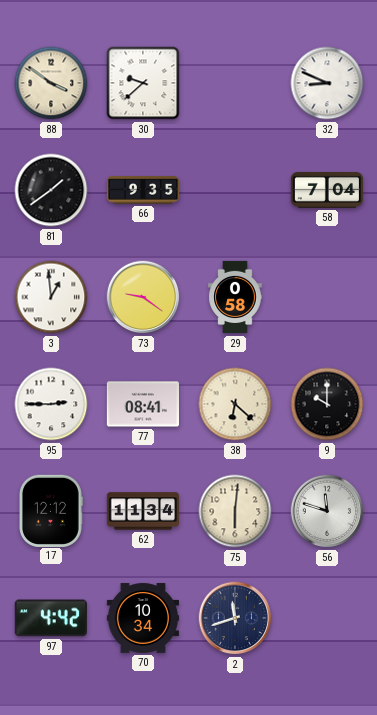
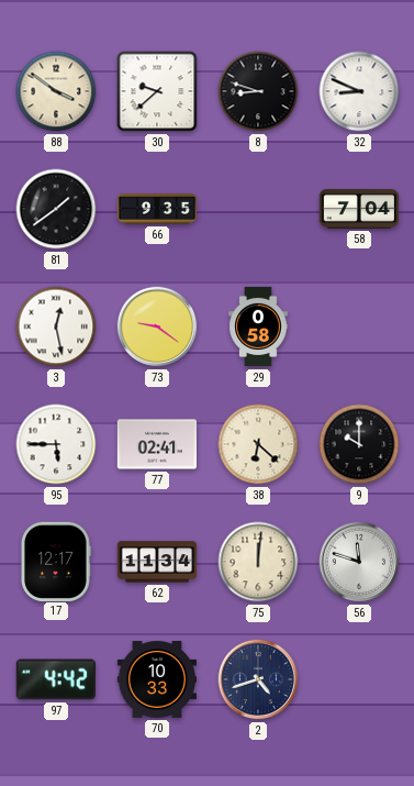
8: none -> 8:48
3: 12:59 -> 12:28
95: 2:45 -> 5:45
77: 08:41 -> 02:41
17: 12:12 -> 12:17
75: 6:01 -> 12:01
70: 10:34 -> 10:33
2: 11:42 -> 4:42
